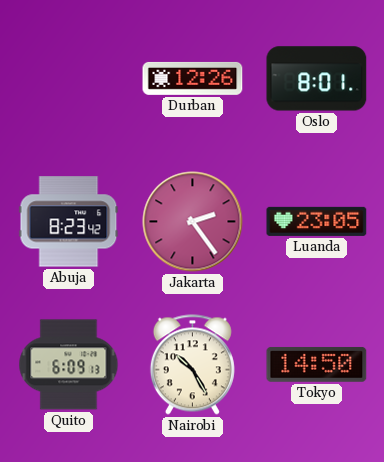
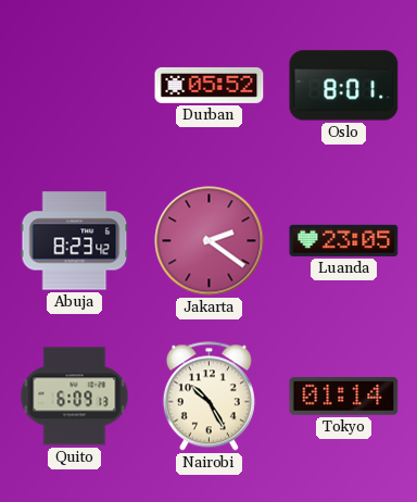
Durban: 12:26 -> 05:52
Jakarta: 2:24 -> 2:21
Tokyo: 14:50 -> 01:14
